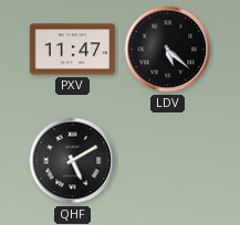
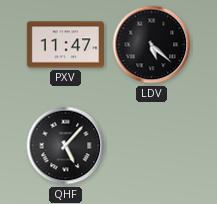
QHF: 5:10 -> 5:07
